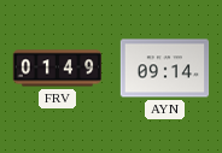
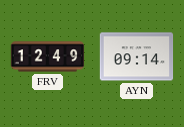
FRV: 01:49 -> 12:49
